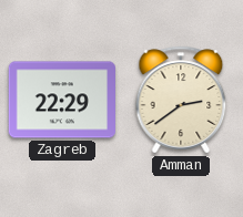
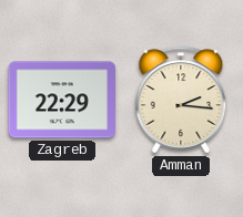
Amman: 2:39 -> 2:16
